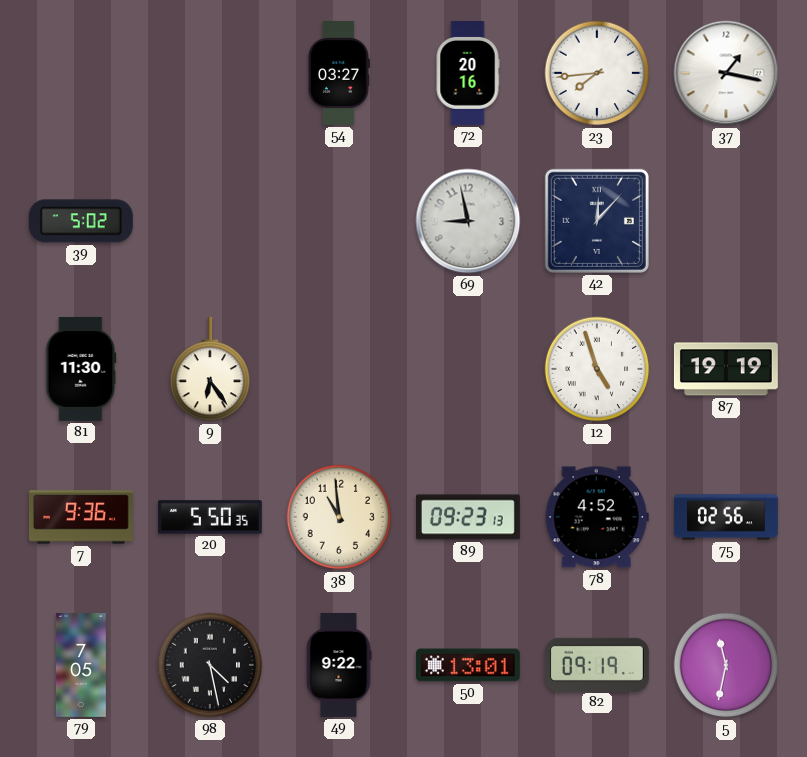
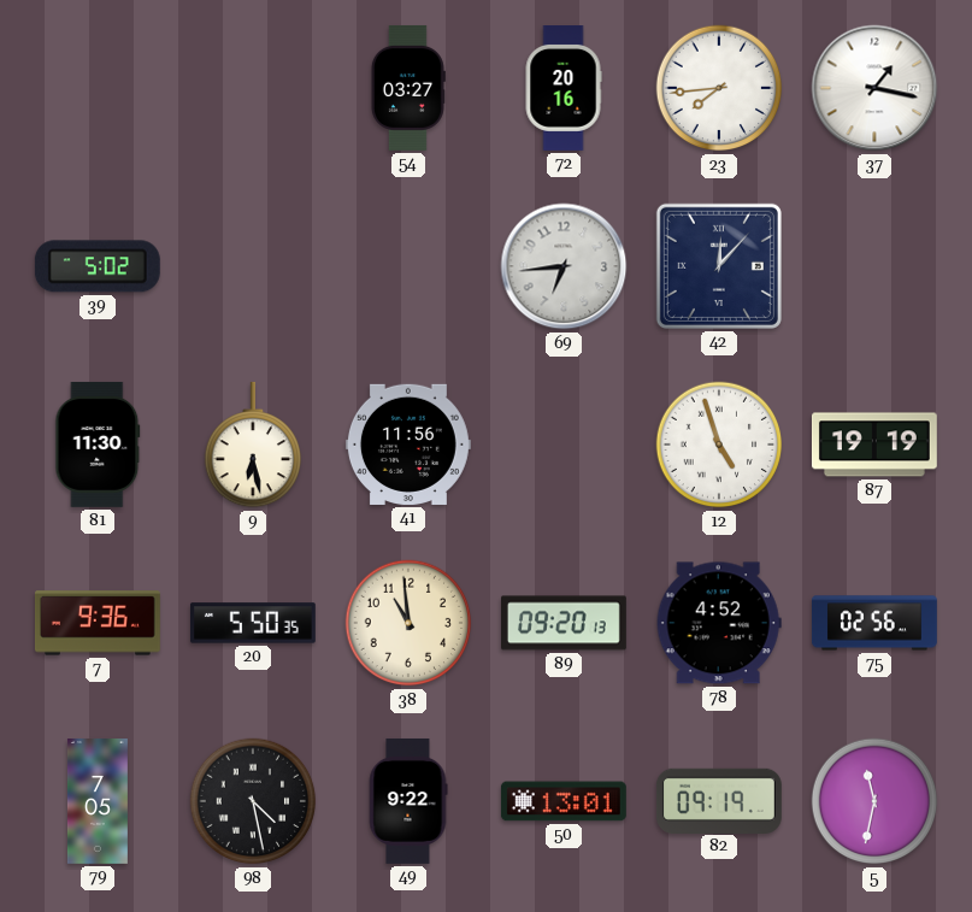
69: 8:58 -> 6:44
9: 6:24 -> 6:28
41: none -> 11:56
89: 09:23 -> 09:20
